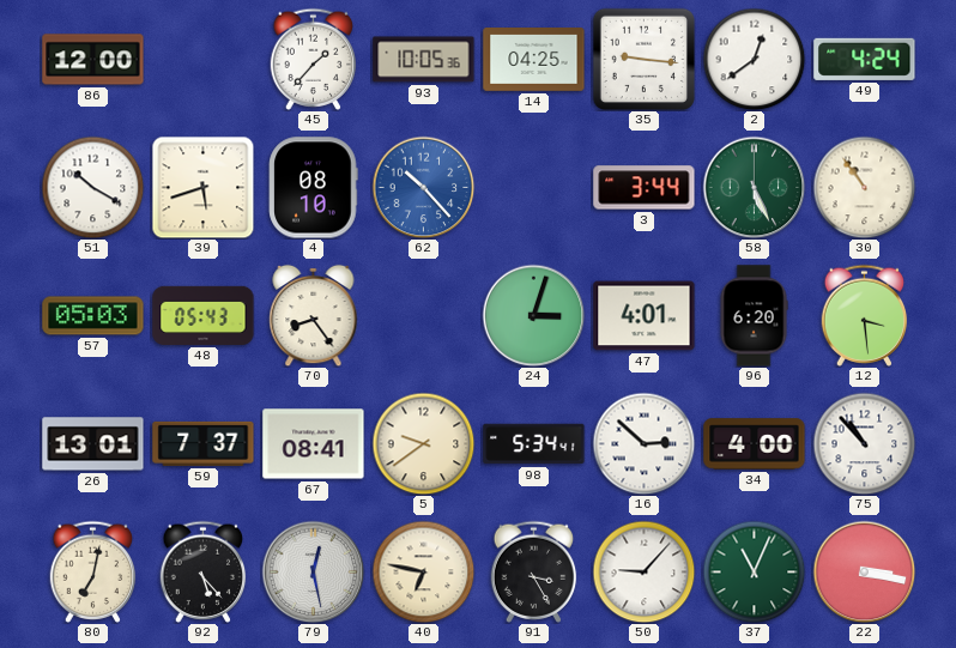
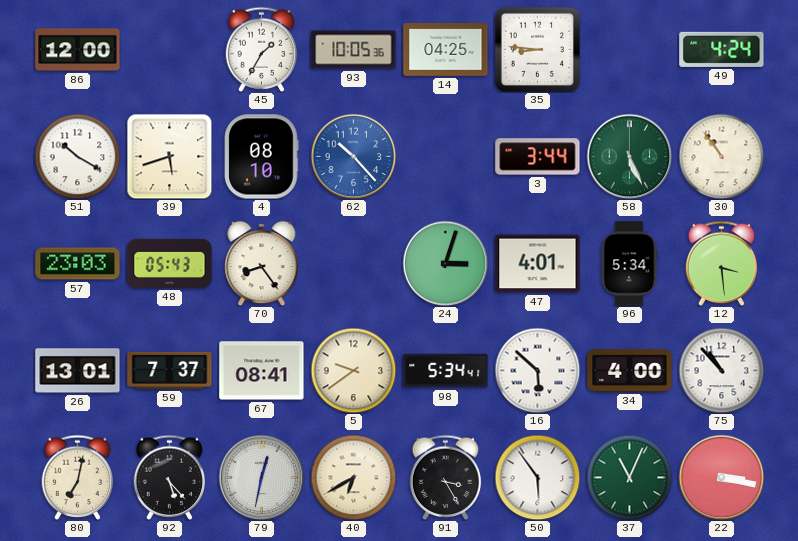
45: 1:37 -> 1:35
35: 9:16 -> 8:46
2: 12:39 -> none
57: 05:03 -> 23:03
96: 6:20 -> 5:34
16: 2:52 -> 5:52
79: 12:28 -> 12:32
40: 6:47 -> 6:40
50: 9:07 -> 5:54
